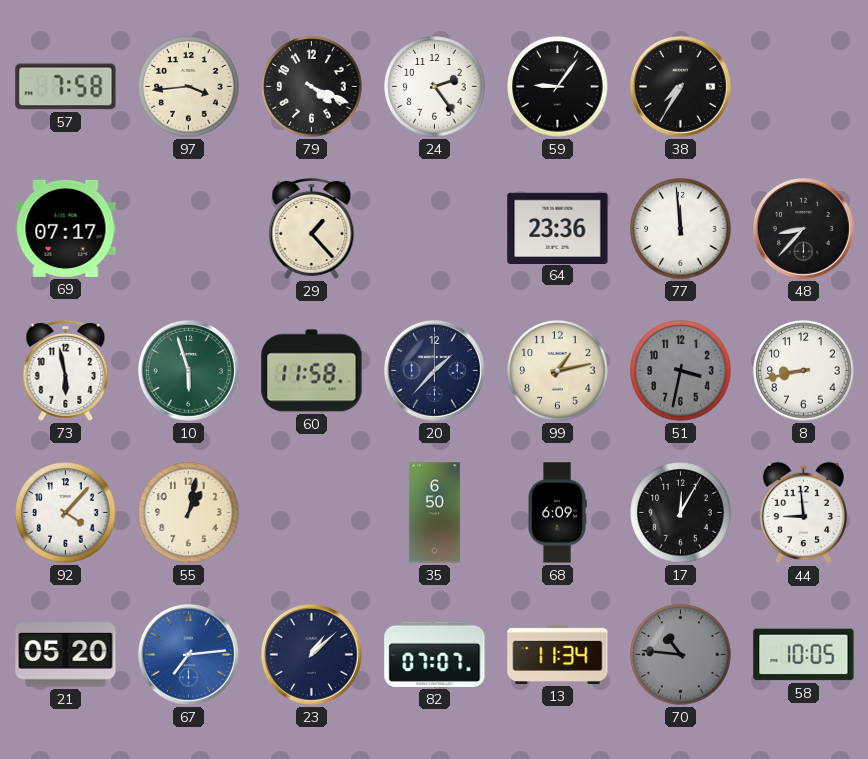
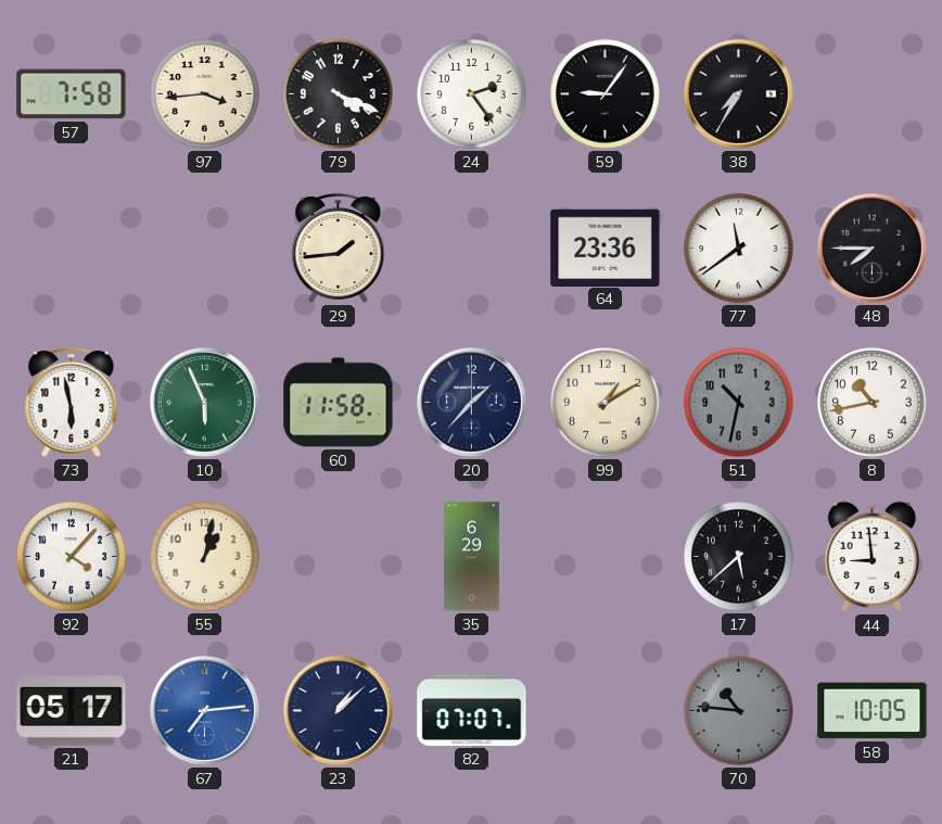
69: 07:17 -> none
29: 1:23 -> 1:44
77: 11:59 -> 11:39
48: 8:37 -> 7:45
10: 5:57 -> 5:56
99: 1:13 -> 1:10
51: 3:32 -> 10:32
8: 8:43 -> 10:43
35: 6:50 -> 6:29
68: 6:09 -> none
17: 12:05 -> 5:38
21: 05:20 -> 05:17
13: 11:34 -> none
